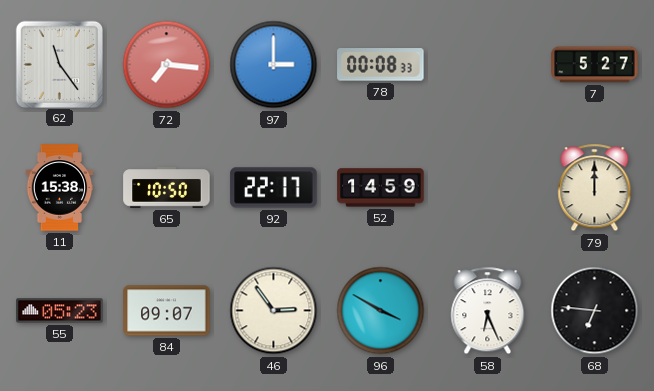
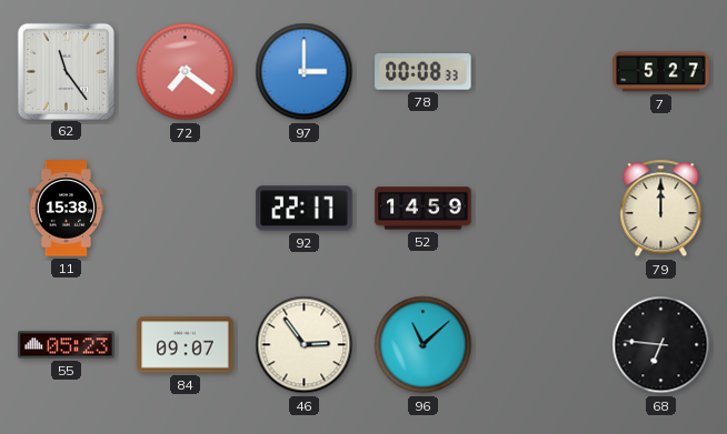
72: 7:16 -> 7:21
65: 10:50 -> none
96: 3:50 -> 11:08
58: 6:26 -> none
